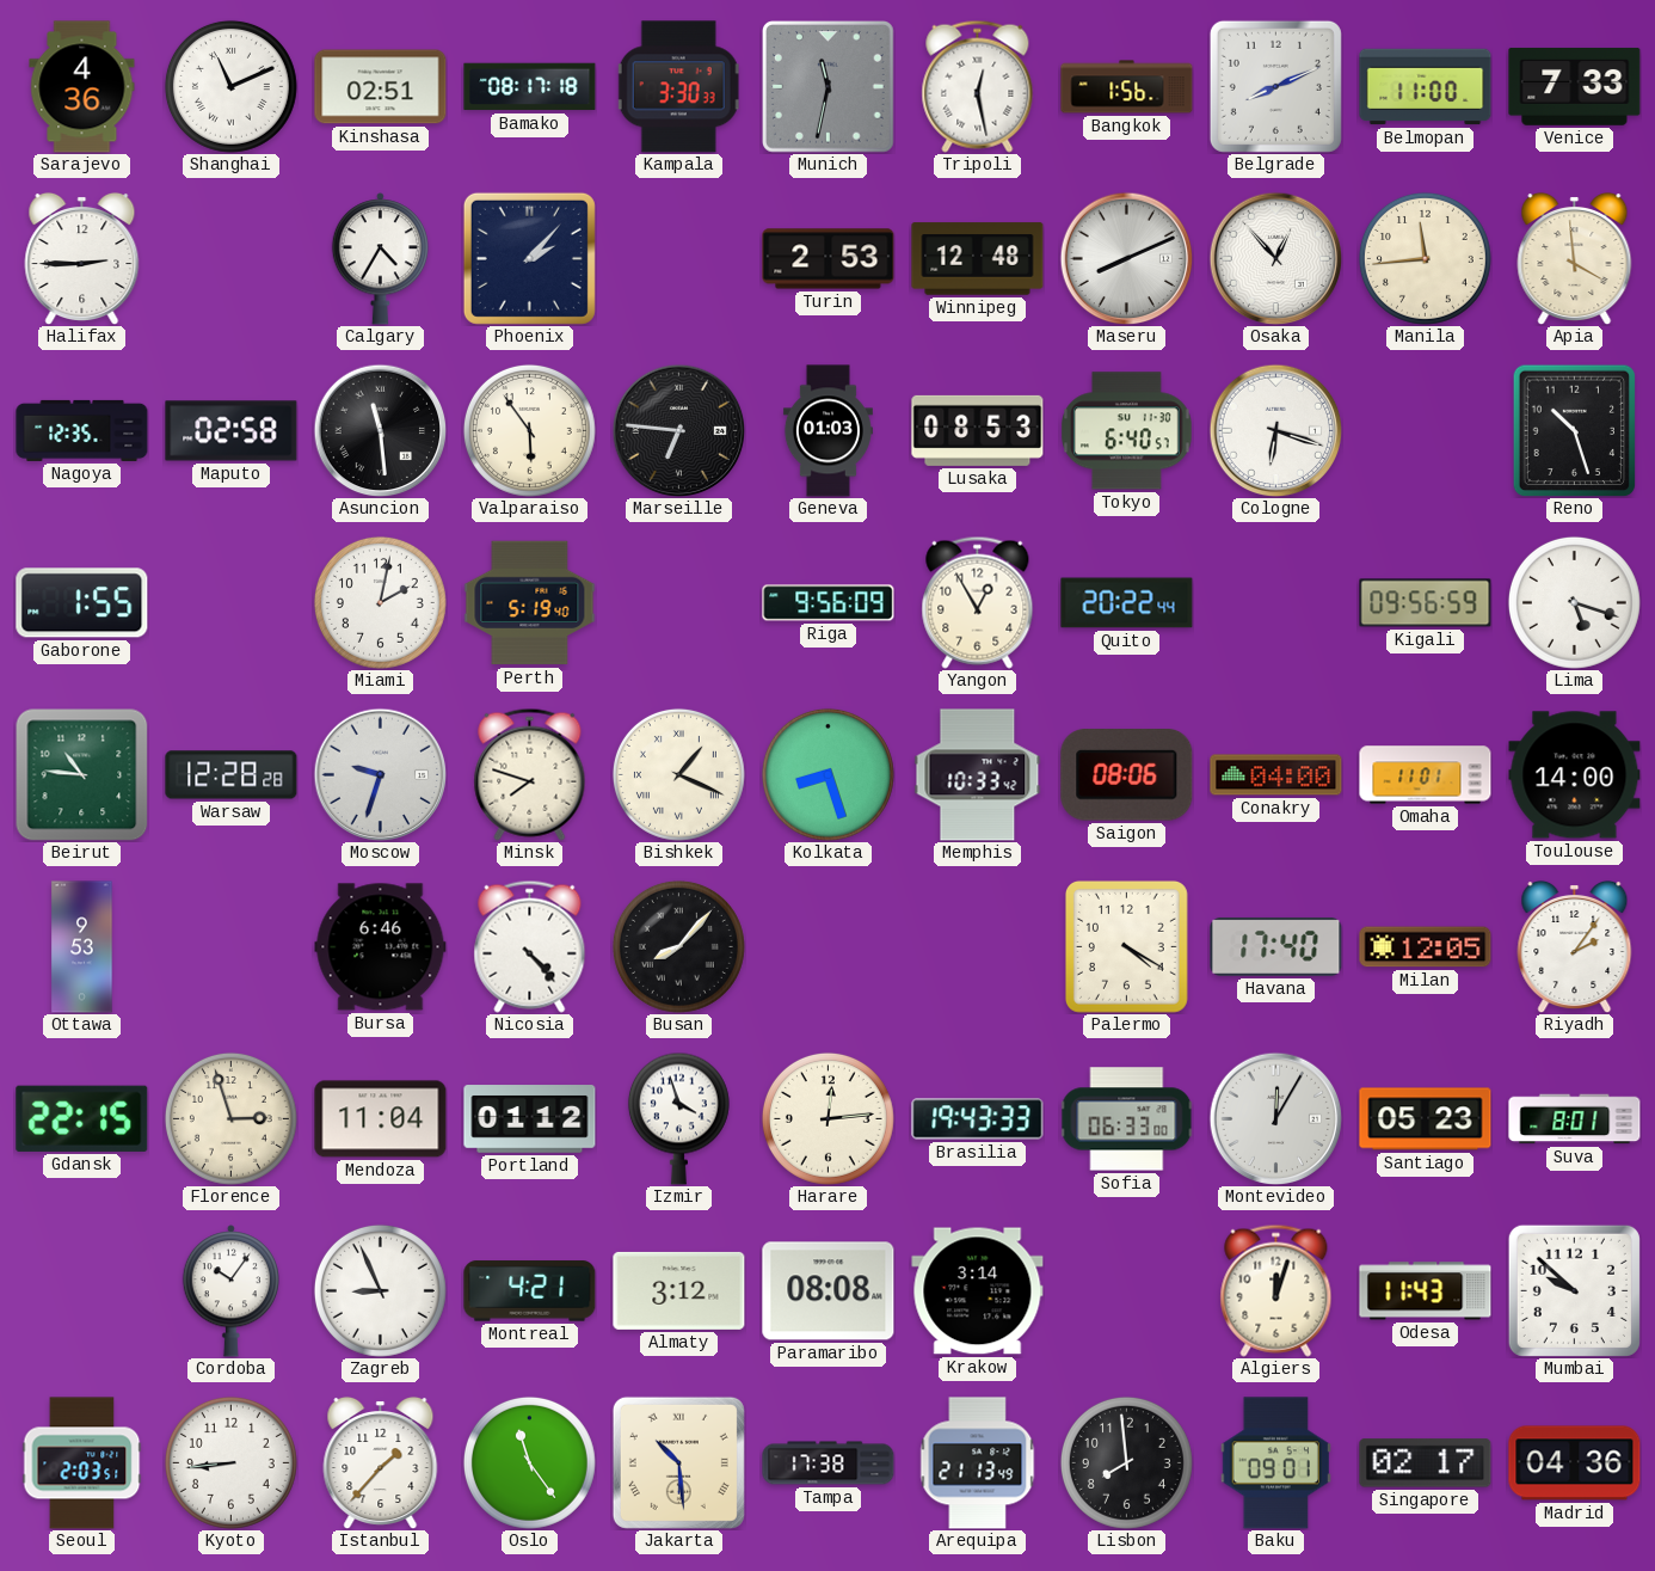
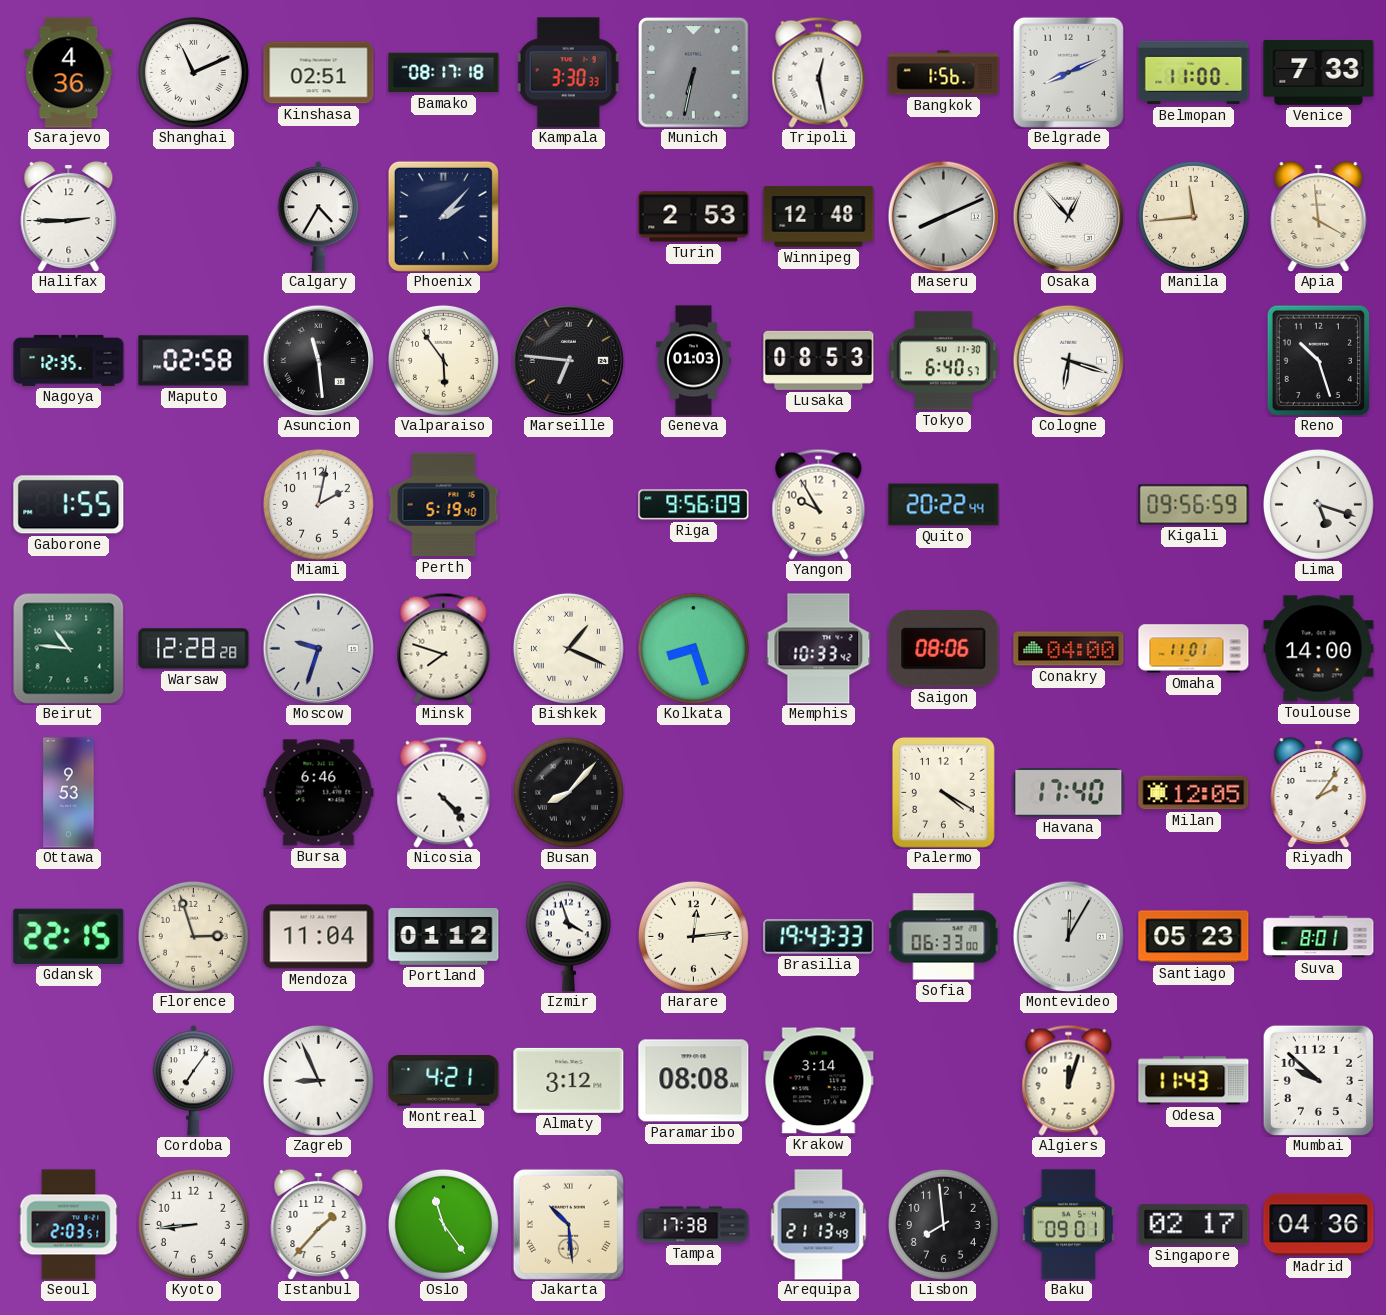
Munich: 11:32 -> 6:32
Yangon: 12:55 -> 9:55
Cordoba: 10:06 -> 7:06
